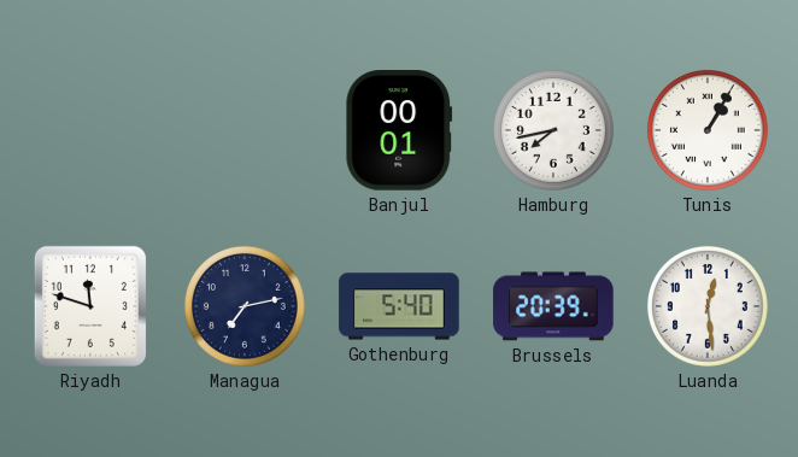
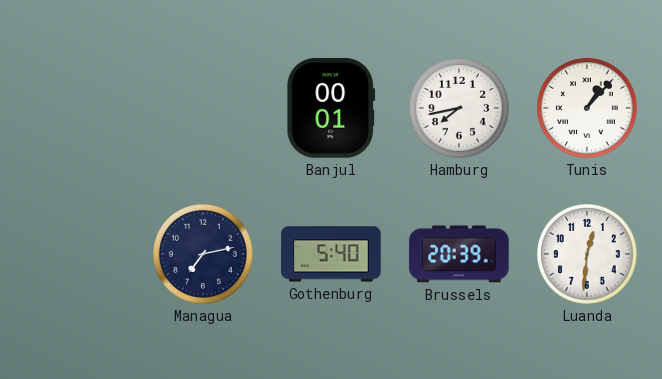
Tunis: 1:05 -> 1:07
Riyadh: 11:48 -> none
Luanda: 12:29 -> 12:31
